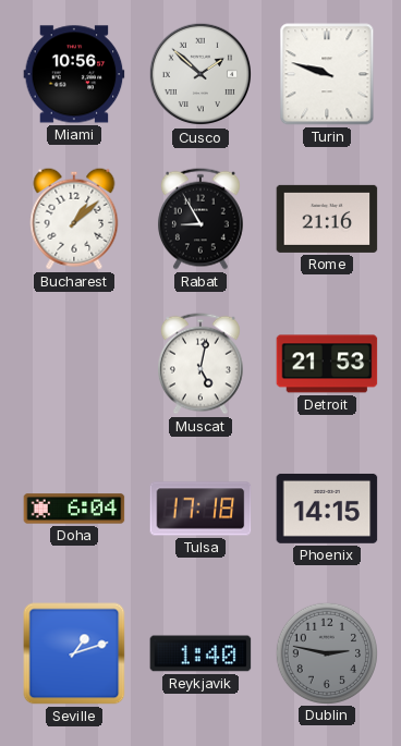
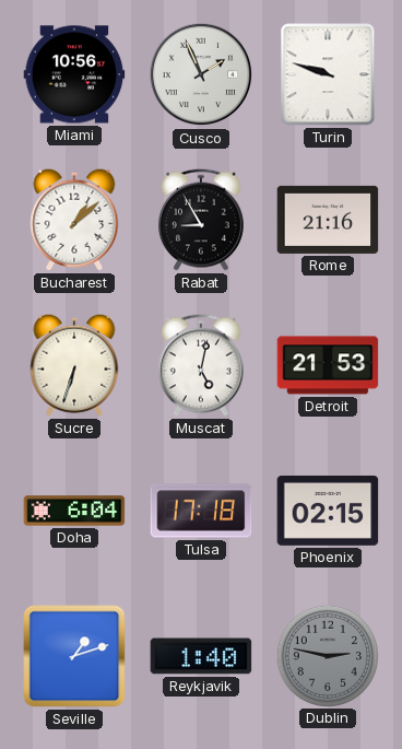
Cusco: 1:52 -> 1:56
Sucre: none -> 6:33
Phoenix: 14:15 -> 02:15
